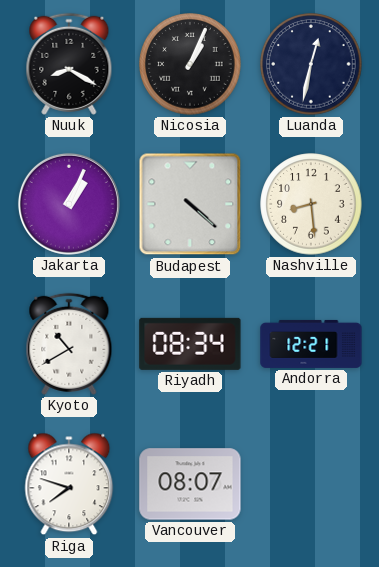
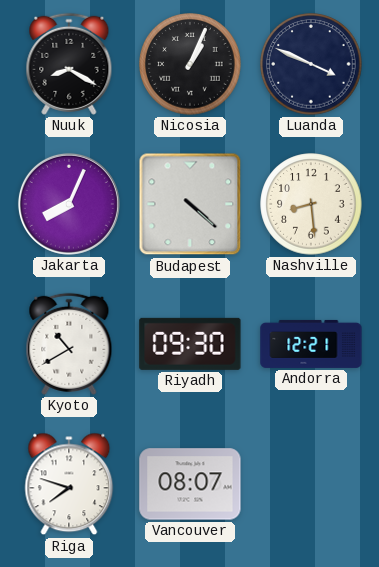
Luanda: 12:32 -> 3:49
Jakarta: 1:04 -> 8:04
Riyadh: 08:34 -> 09:30
